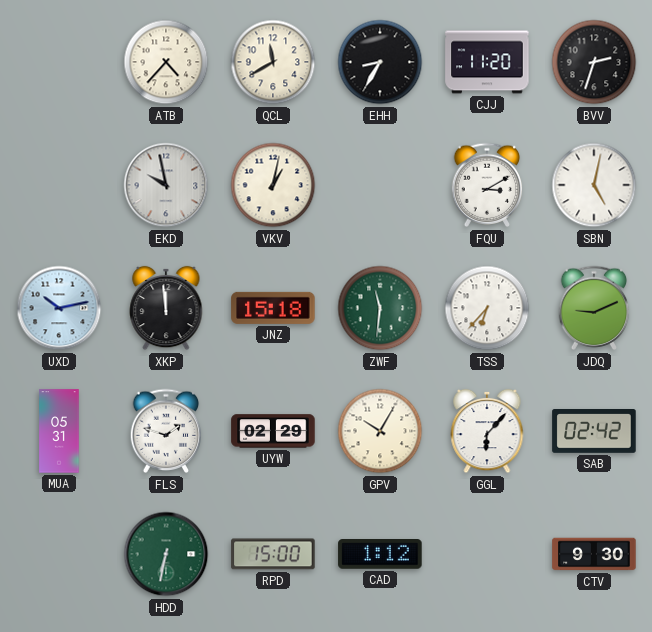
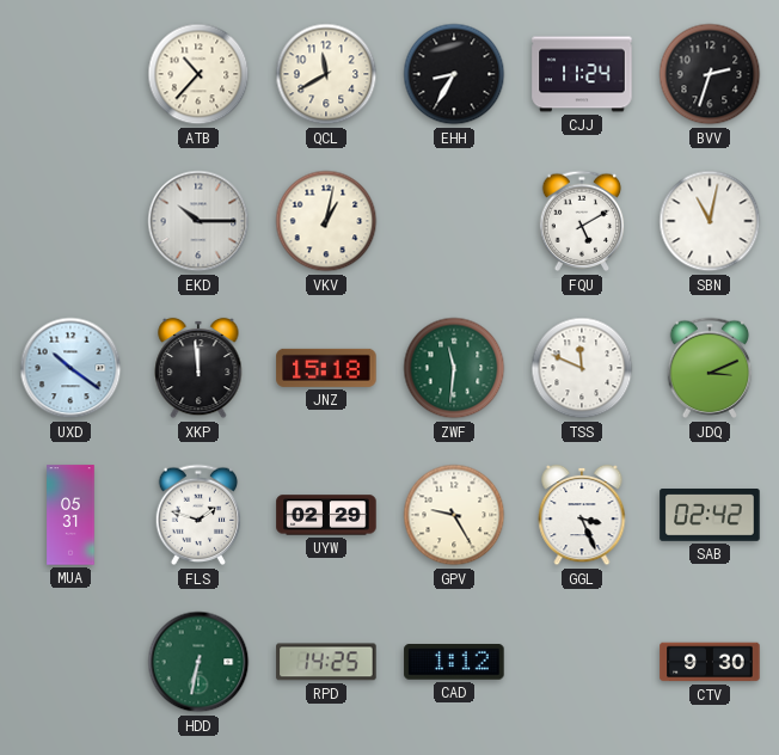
ATB: 4:37 -> 10:37
CJJ: 11:20 -> 11:24
EKD: 9:58 -> 10:15
FQU: 3:10 -> 5:10
SBN: 5:02 -> 11:02
UXD: 10:13 -> 10:21
TSS: 6:37 -> 11:49
JDQ: 9:11 -> 3:11
GPV: 10:05 -> 9:25
GGL: 6:07 -> 3:26
RPD: 15:00 -> 14:25
